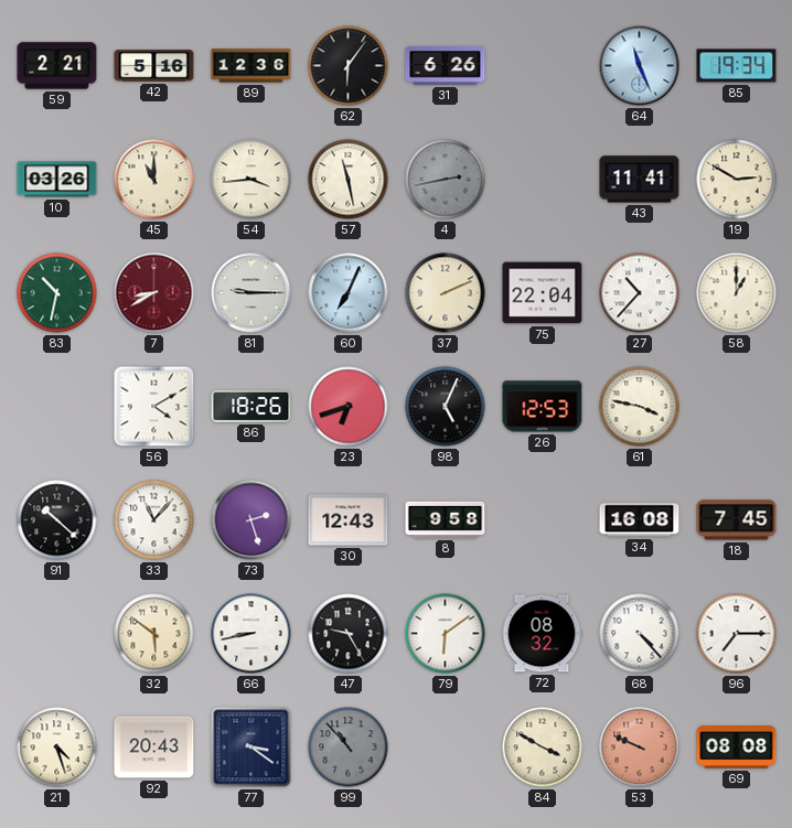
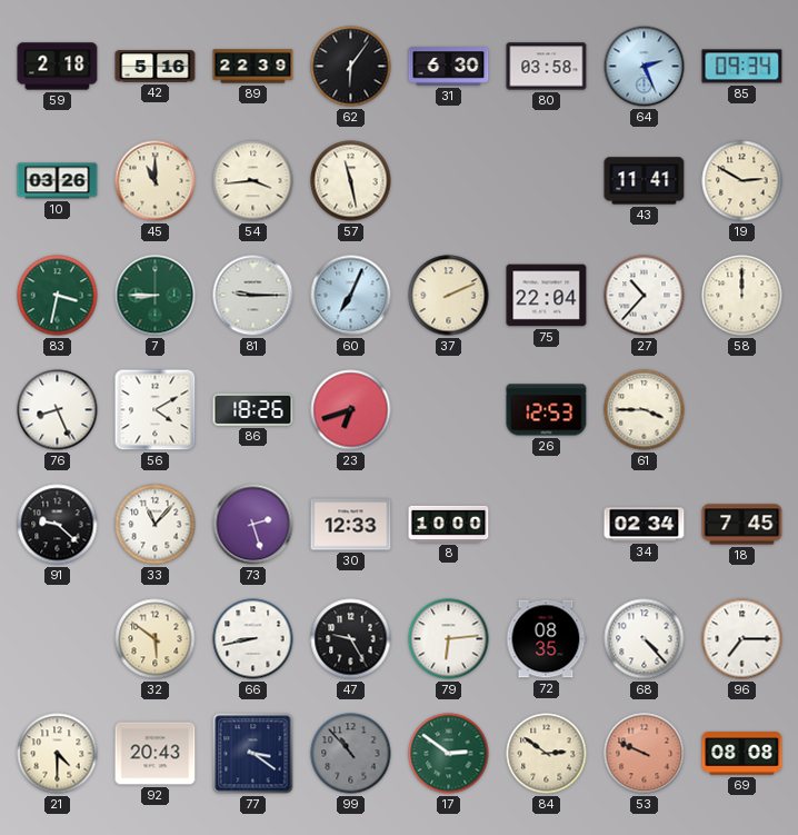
59: 2:21 -> 2:18
89: 12:36 -> 22:39
31: 6:26 -> 6:30
80: none -> 03:58
64: 11:26 -> 2:26
85: 19:34 -> 09:34
4: 2:43 -> none
83: 10:32 -> 3:32
7: 8:40 -> 8:45
7 dial: burgundy -> green
58: 1:00 -> 12:00
76: none -> 8:26
98: 5:04 -> none
61: 3:47 -> 3:45
91: 10:22 -> 9:22
30: 12:43 -> 12:33
8: 9:58 -> 10:00
34: 16:08 -> 02:34
79: 6:09 -> 6:14
72: 08:32 -> 08:35
21: 4:27 -> 4:30
17: none -> 2:51
84: 3:50 -> 2:51
